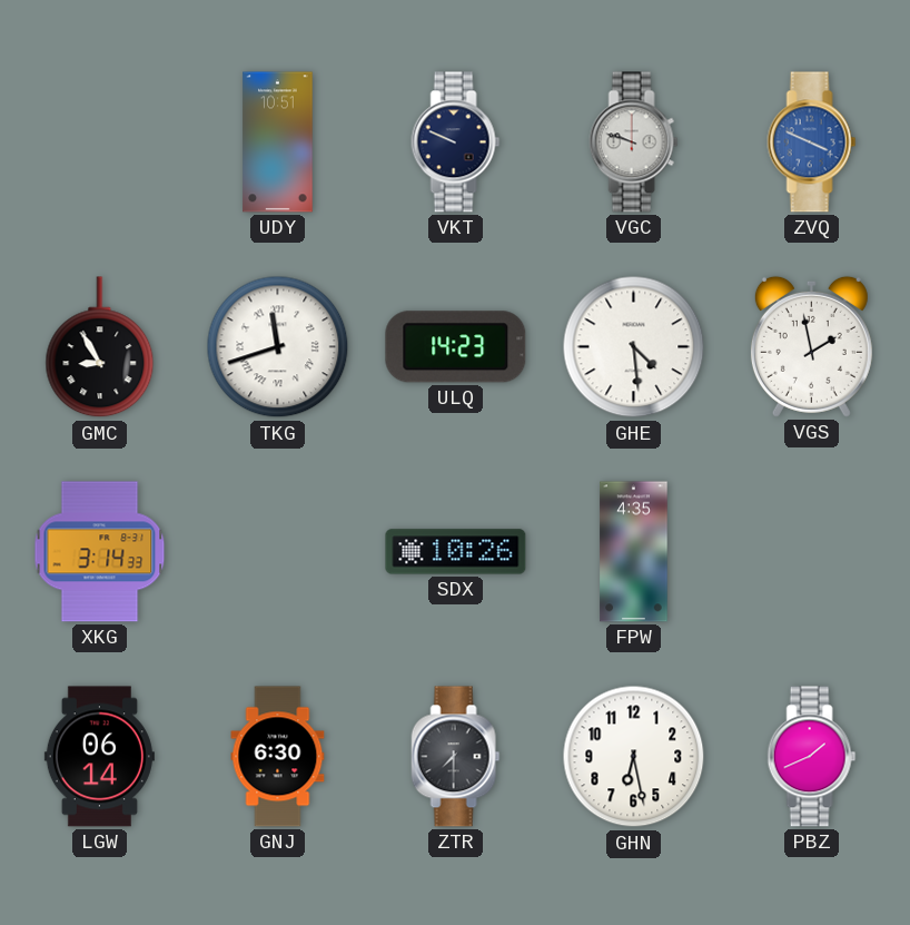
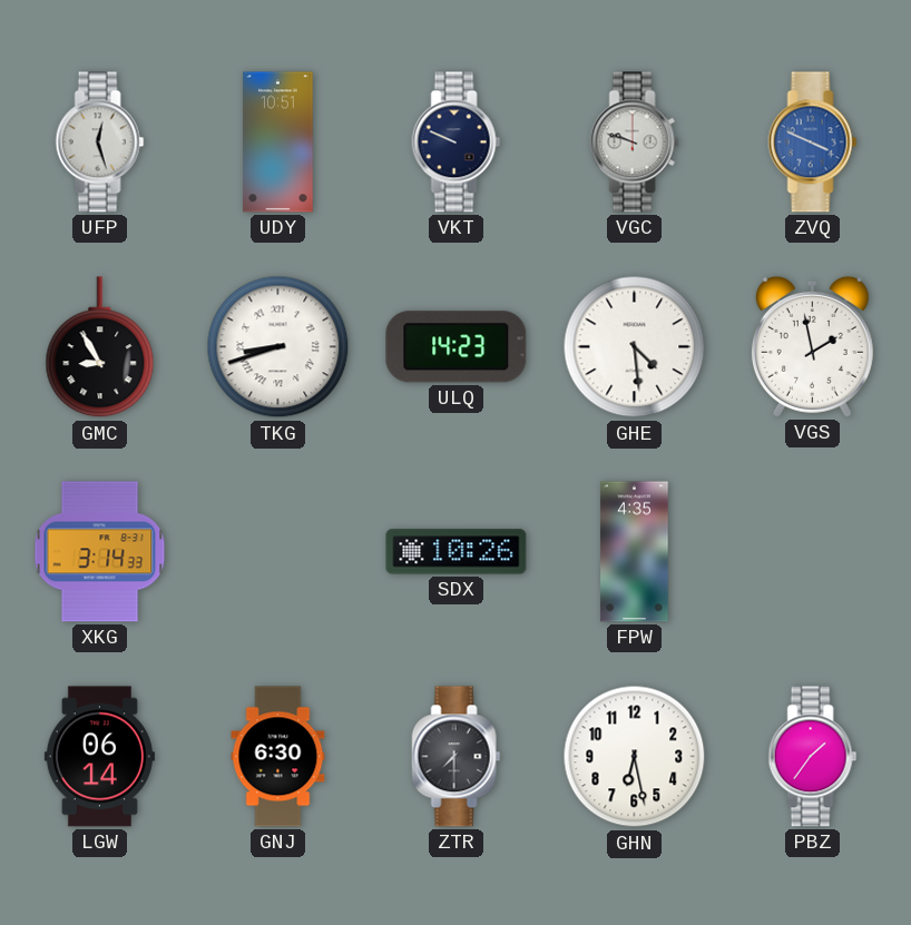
UFP: none -> 12:27
TKG: 11:42 -> 8:42
PBZ: 1:41 -> 1:36
